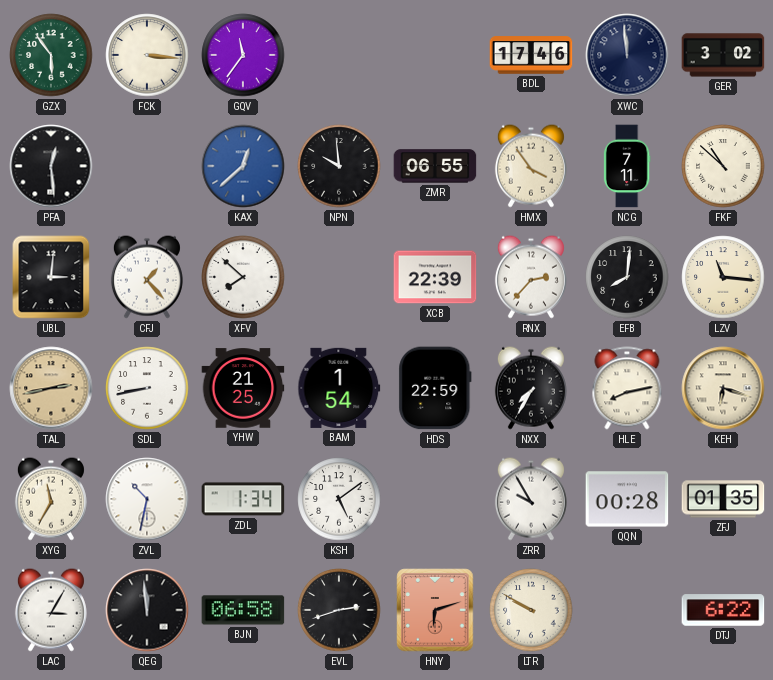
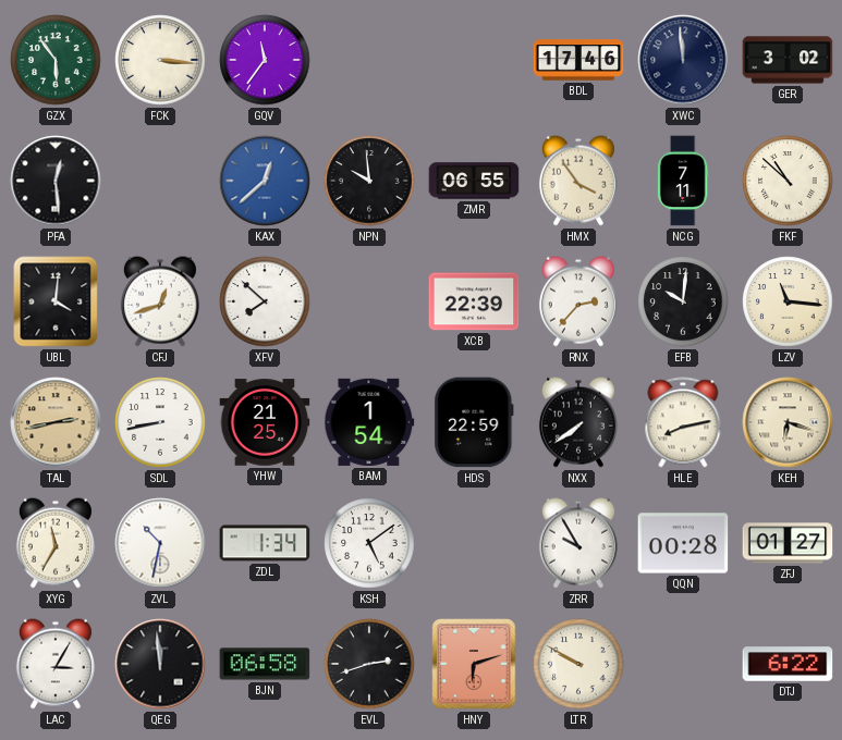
UBL: 3:01 -> 4:01
CFJ: 1:23 -> 12:42
EFB: 8:01 -> 10:01
NXX: 7:35 -> 7:39
ZFJ: 01:35 -> 01:27
